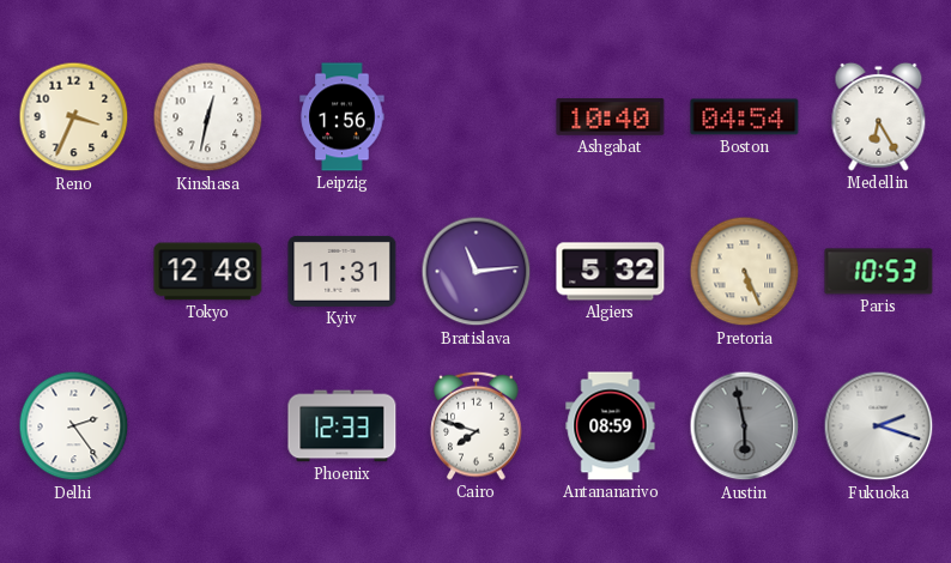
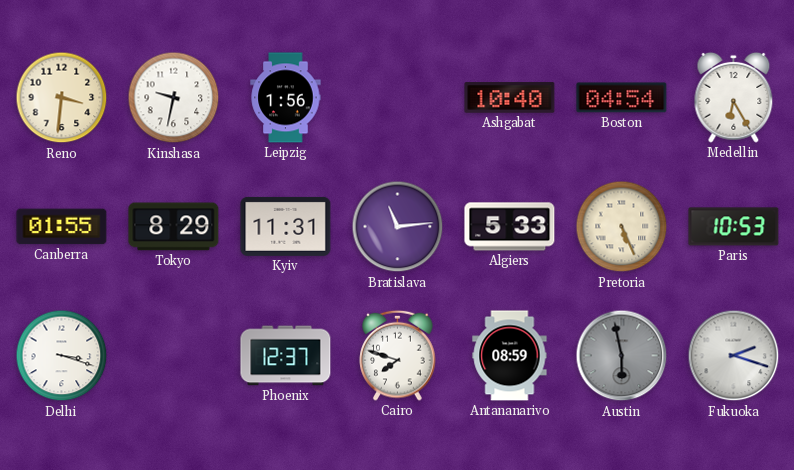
Reno: 3:34 -> 3:31
Kinshasa: 12:32 -> 9:32
Canberra: none -> 01:55
Tokyo: 12:48 -> 8:29
Algiers: 5:32 -> 5:33
Delhi: 2:24 -> 3:18
Phoenix: 12:33 -> 12:37
